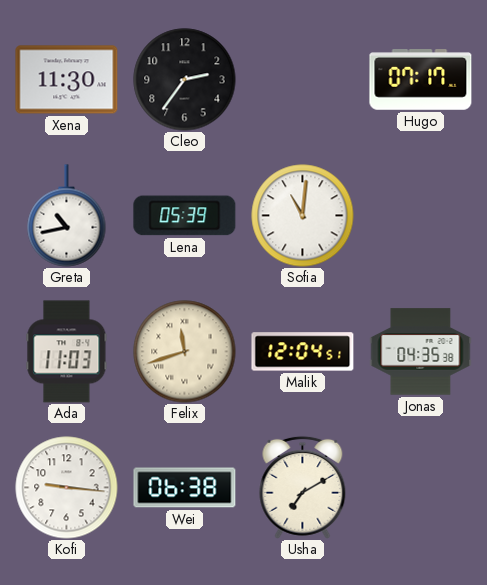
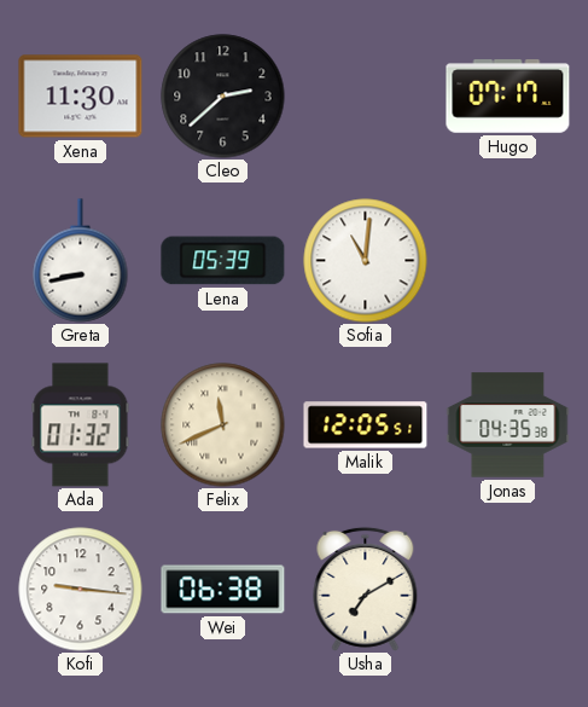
Cleo: 2:36 -> 2:38
Greta: 10:43 -> 8:43
Ada: 11:03 -> 01:32
Felix: 11:42 -> 11:41
Malik: 12:04 -> 12:05
